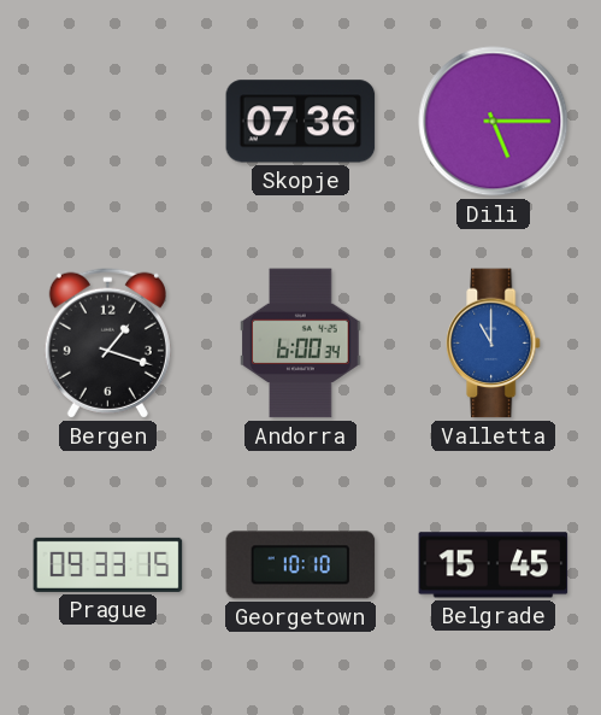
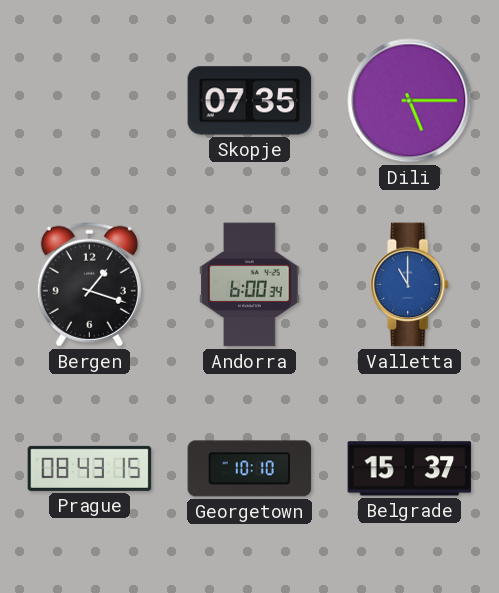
Skopje: 07:36 -> 07:35
Prague: 09:33 -> 08:43
Belgrade: 15:45 -> 15:37
